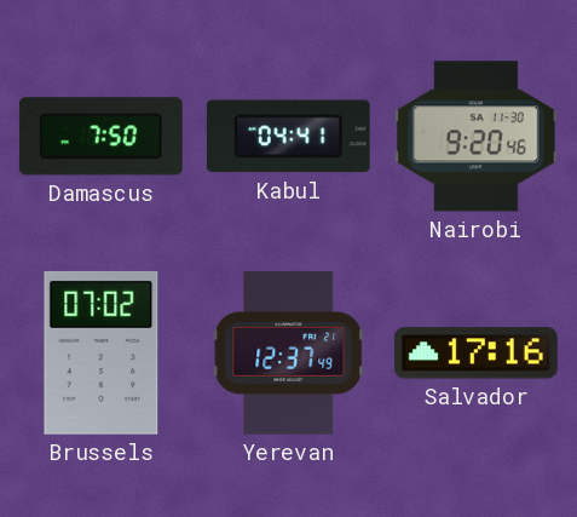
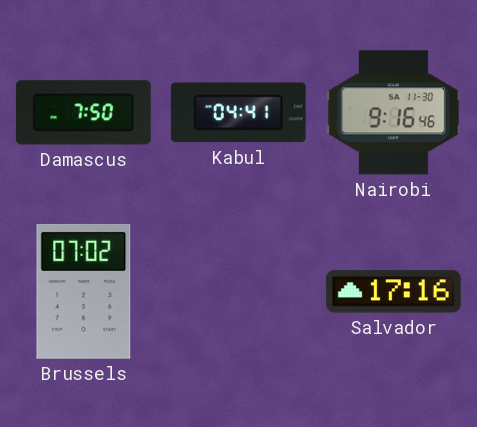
Nairobi: 9:20 -> 9:16
Yerevan: 12:37 -> none
